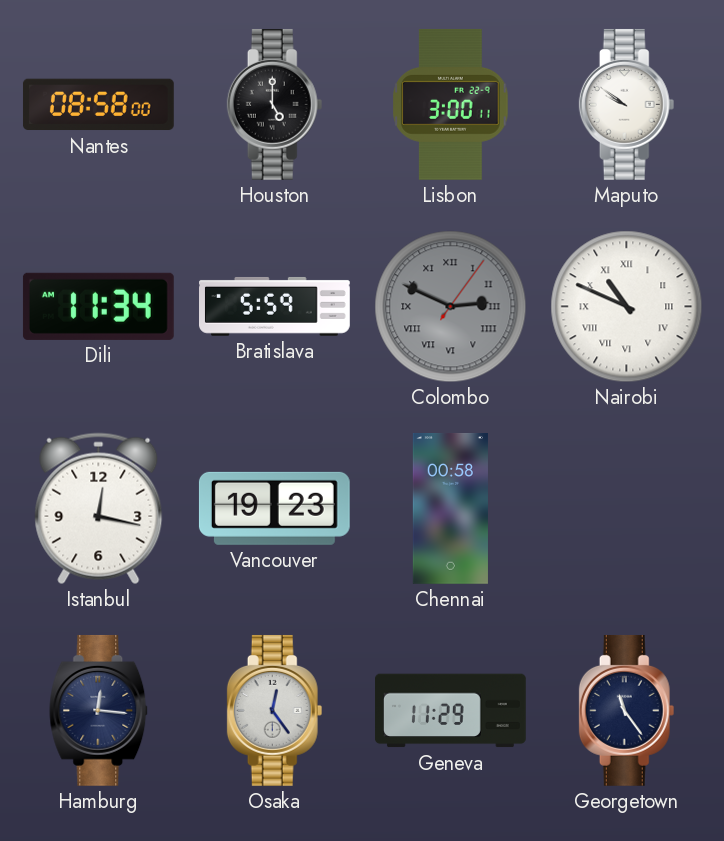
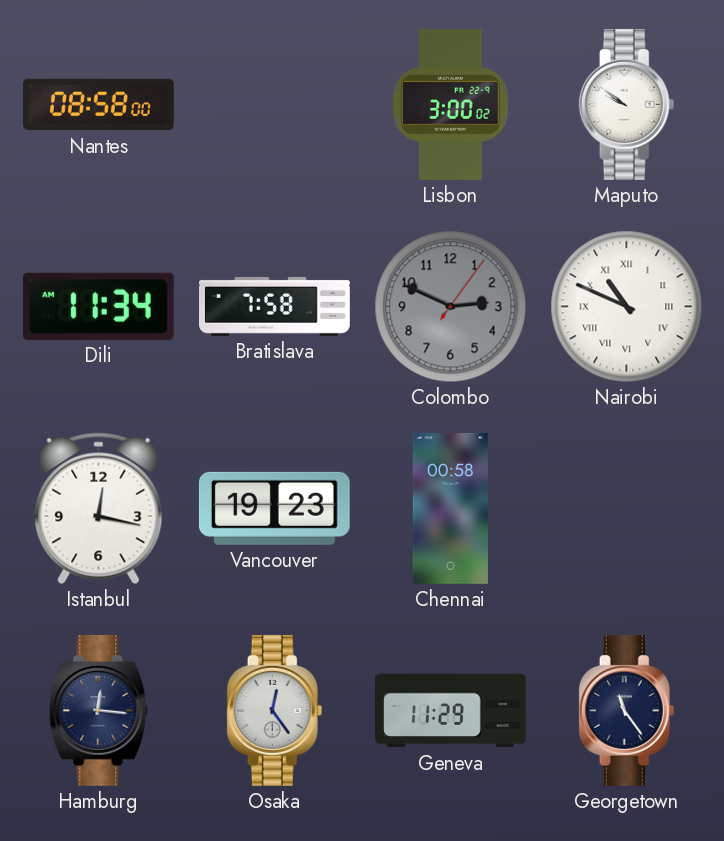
Houston: 5:00 -> none
Lisbon: 3:00:11 -> 3:00:02
Bratislava: 5:59 -> 7:58
Colombo numerals: Roman -> Arabic
